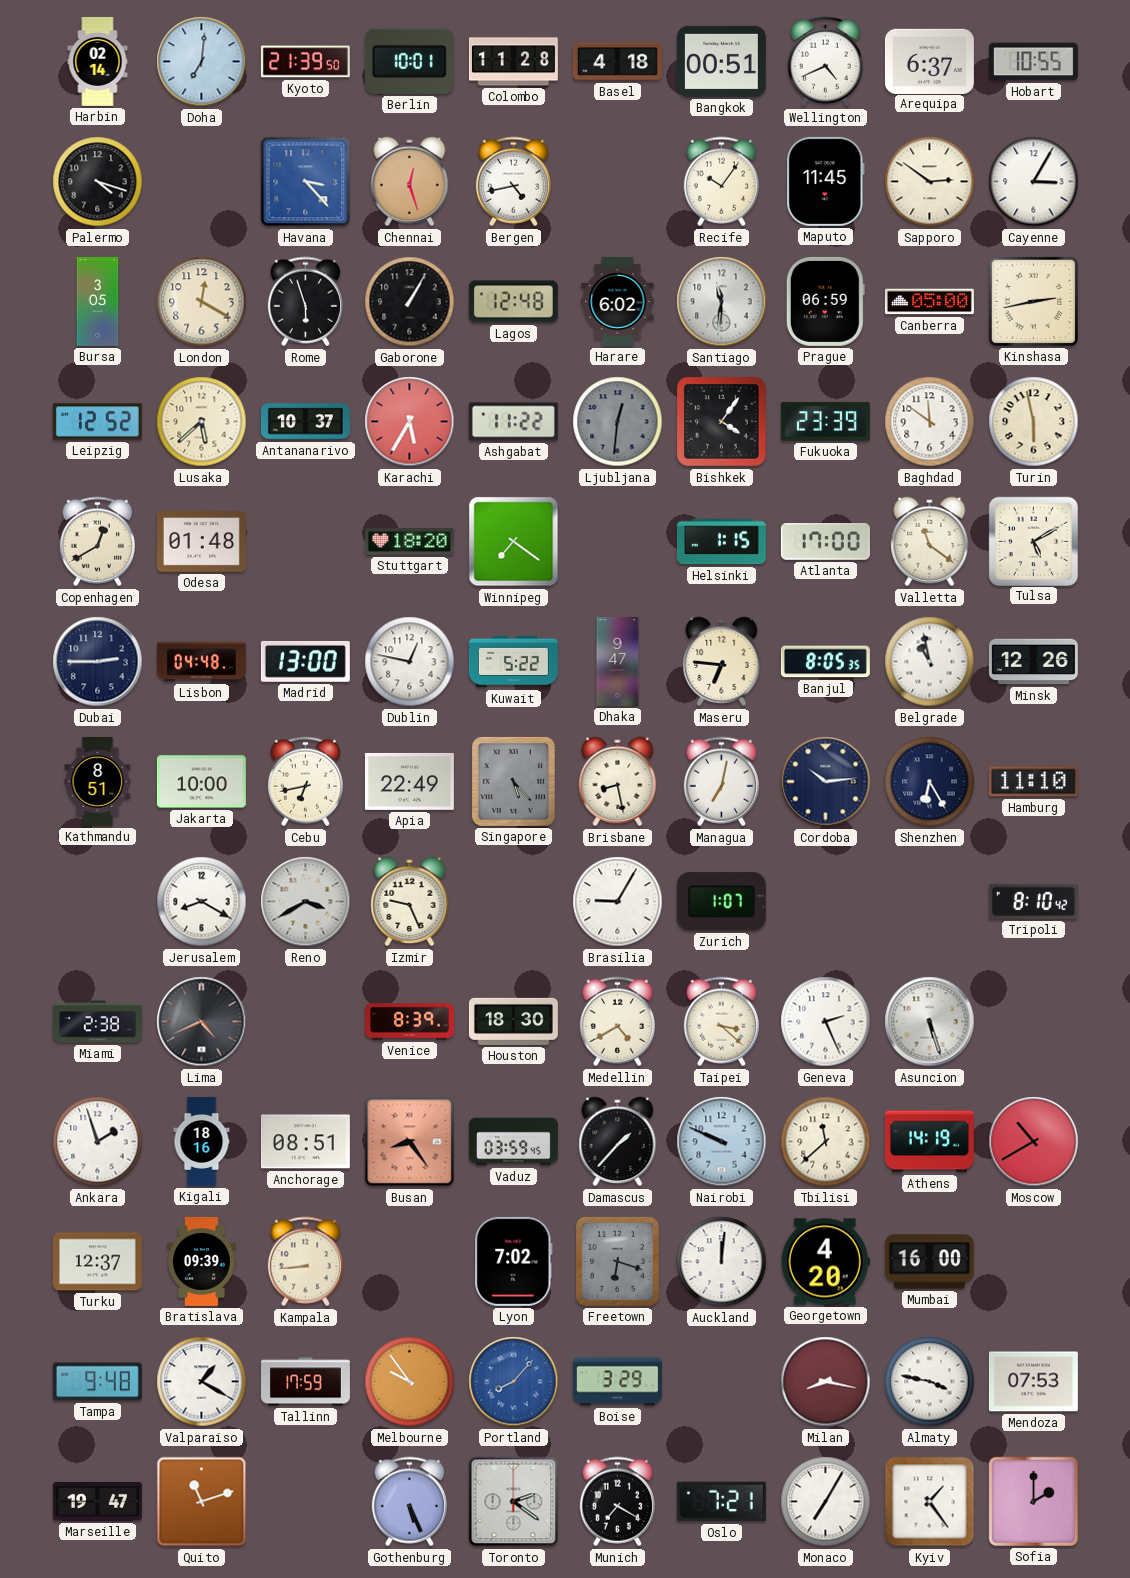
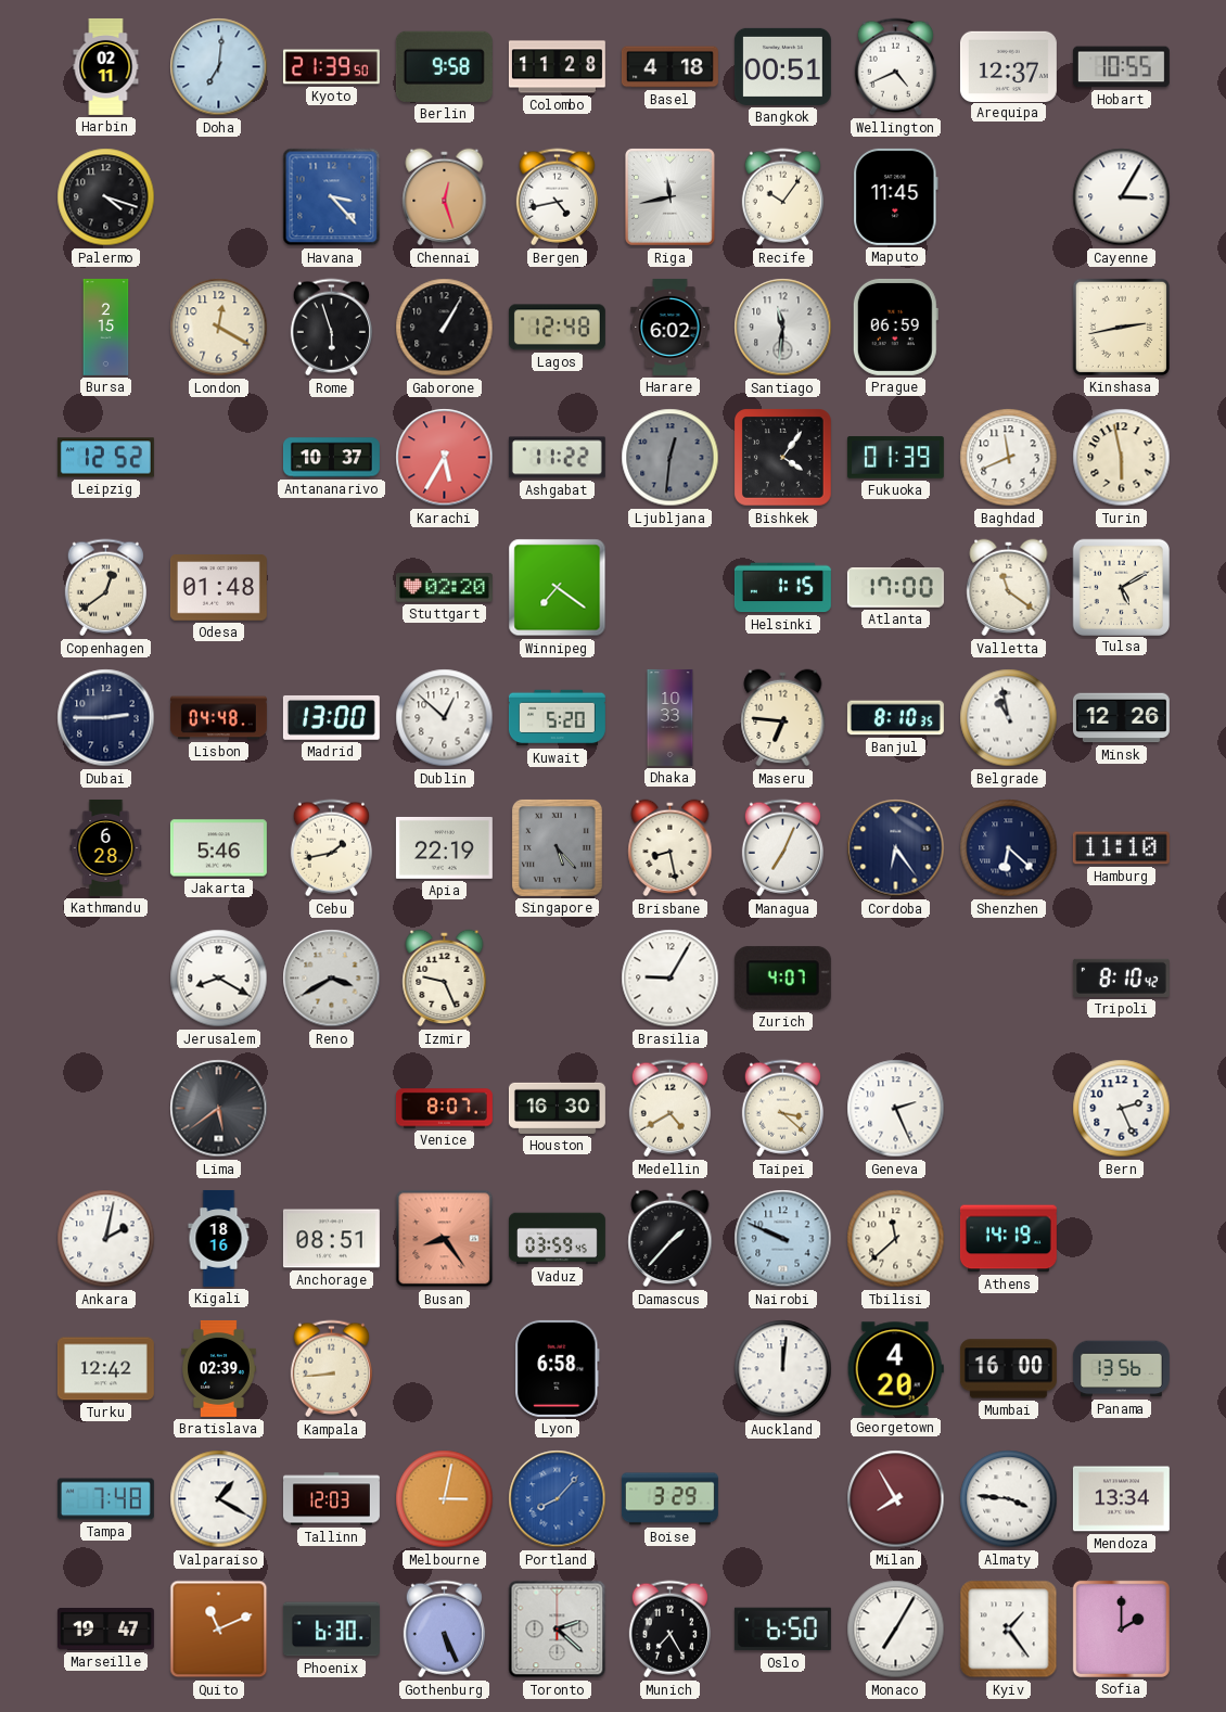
Harbin: 02:14 -> 02:11
Berlin: 10:01 -> 9:58
Arequipa: 6:37 -> 12:37
Riga: none -> 11:43
Sapporo: 2:51 -> none
Bursa: 3:05 -> 2:15
Canberra: 05:00 -> none
Lusaka: 5:38 -> none
Fukuoka: 23:39 -> 01:39
Baghdad: 11:51 -> 11:41
Copenhagen: 12:40 -> 12:39
Stuttgart: 18:20 -> 02:20
Dublin: 12:47 -> 12:52
Kuwait: 5:22 -> 5:20
Dhaka: 9:47 -> 10:33
Banjul: 8:05 -> 8:10
Kathmandu: 8:51 -> 6:28
Jakarta: 10:00 -> 5:46
Cebu: 6:43 -> 1:43
Apia: 22:49 -> 22:19
Managua: 7:02 -> 7:04
Cordoba: 10:14 -> 6:24
Shenzhen: 6:25 -> 6:22
Zurich: 1:07 -> 4:07
Miami: 2:38 -> none
Lima: 4:41 -> 5:39
Venice: 8:39 -> 8:07
Houston: 18:30 -> 16:30
Asuncion: 5:27 -> none
Bern: none -> 2:26
Ankara: 1:57 -> 2:02
Moscow: 10:40 -> none
Turku: 12:37 -> 12:42
Bratislava: 09:39 -> 02:39
Lyon: 7:02 -> 6:58
Freetown: 6:18 -> none
Panama: none -> 13:56
Tampa: 9:48 -> 7:48
Tallinn: 17:59 -> 12:03
Melbourne: 9:54 -> 3:02
Milan: 8:17 -> 7:55
Almaty: 3:47 -> 3:46
Mendoza: 07:53 -> 13:34
Quito: 11:12 -> 11:11
Phoenix: none -> 6:30
Toronto: 2:21 -> 2:22
Munich: 7:20 -> 7:25
Oslo: 7:21 -> 6:50
